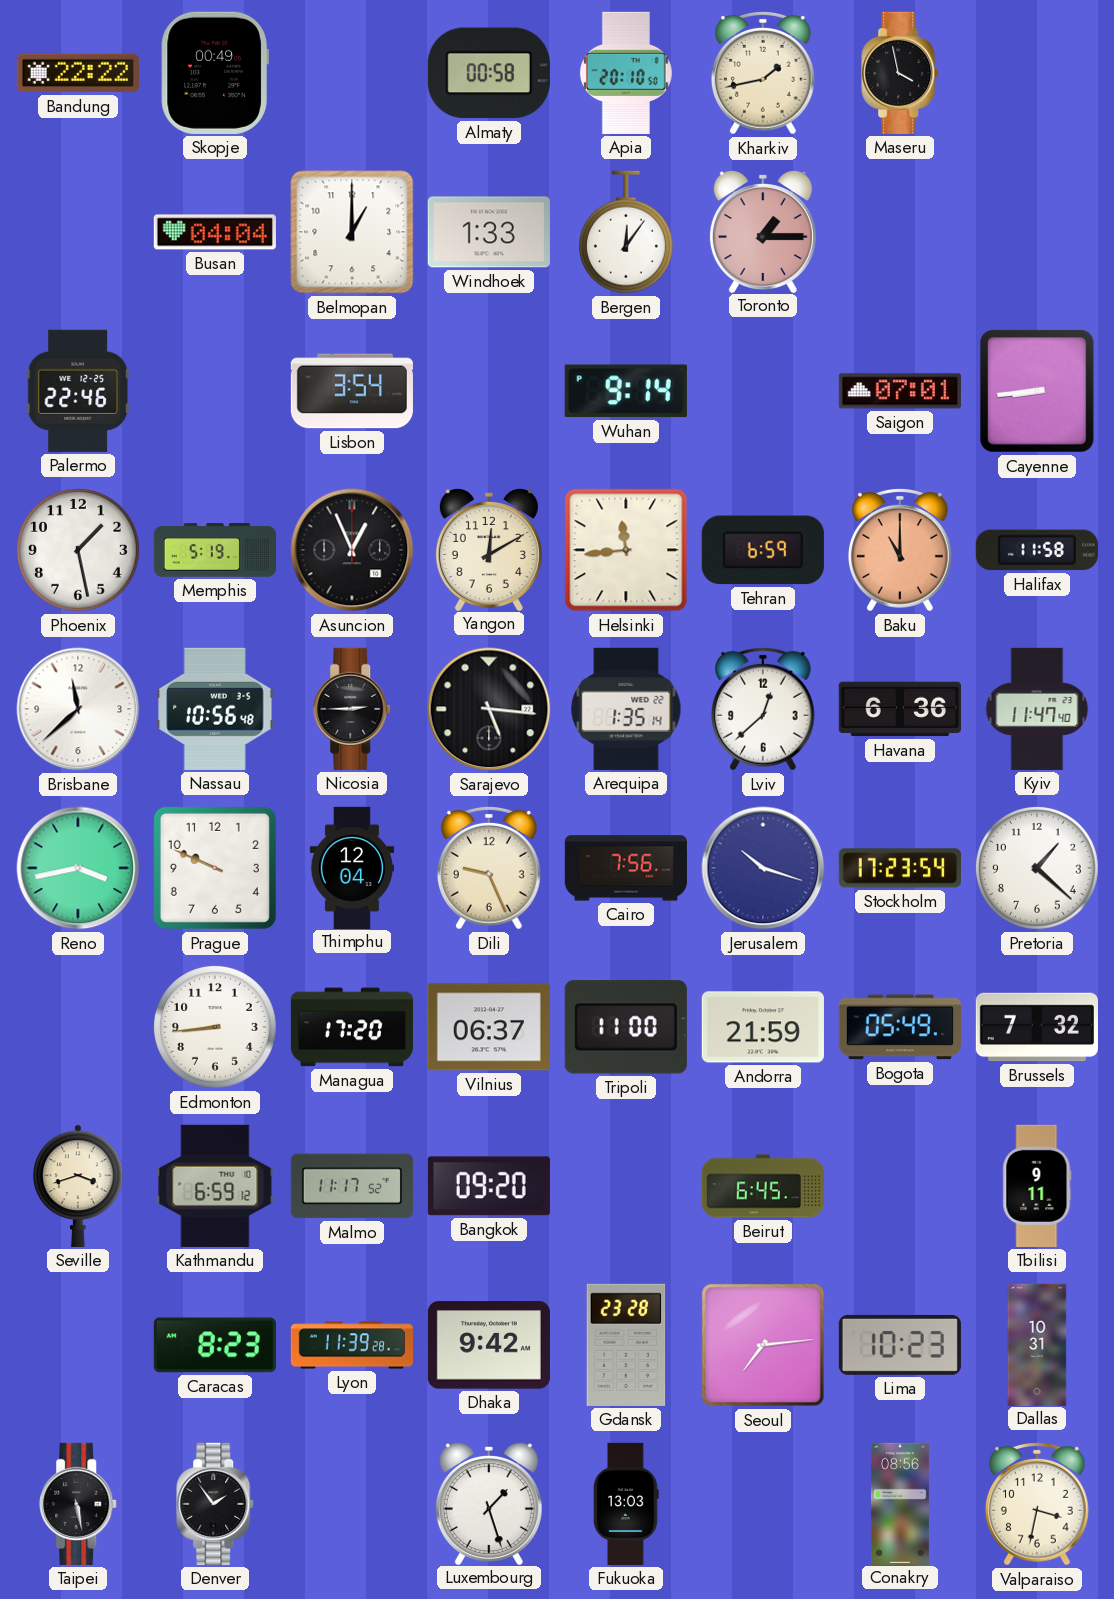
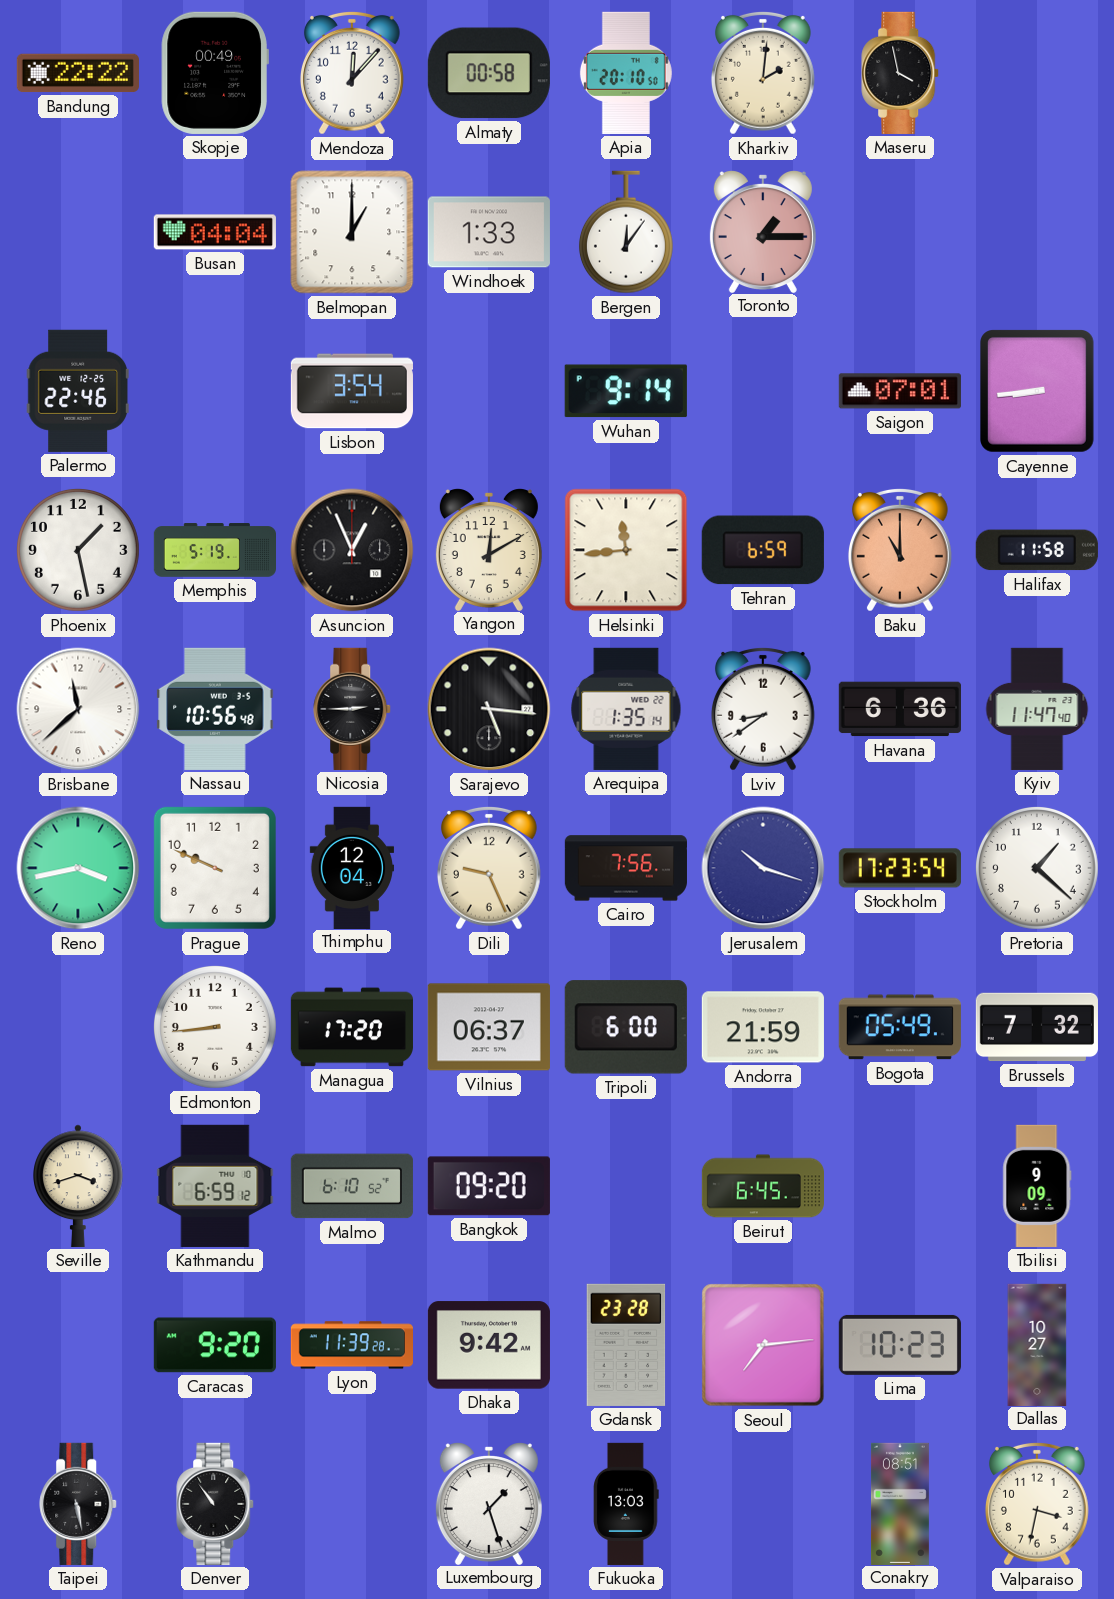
Mendoza: none -> 12:07
Kharkiv: 1:43 -> 2:01
Lviv: 12:38 -> 8:39
Tripoli: 11:00 -> 6:00
Malmo: 11:17 -> 6:10
Tbilisi: 9:11 -> 9:09
Caracas: 8:23 -> 9:20
Dallas: 10:31 -> 10:27
Denver: 1:54 -> 10:54
Conakry: 08:56 -> 08:51
